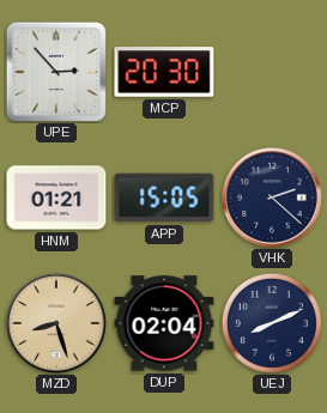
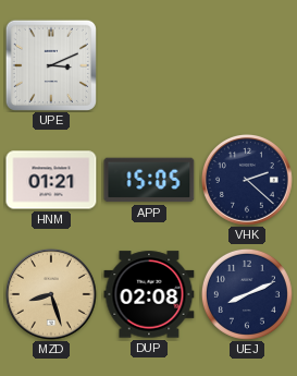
UPE: 2:53 -> 3:11
MCP: 20:30 -> none
DUP: 02:04 -> 02:08
